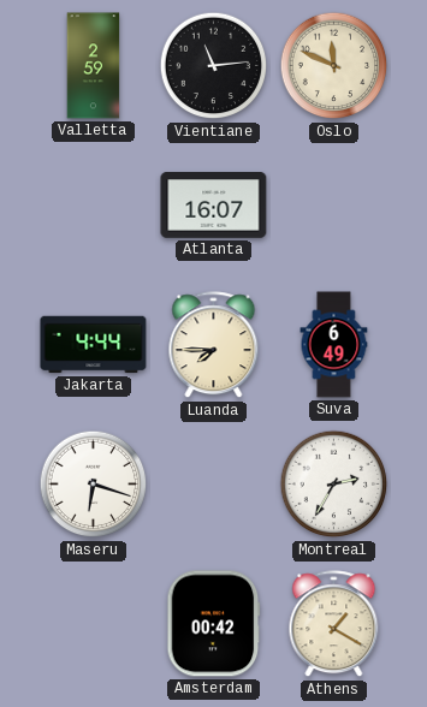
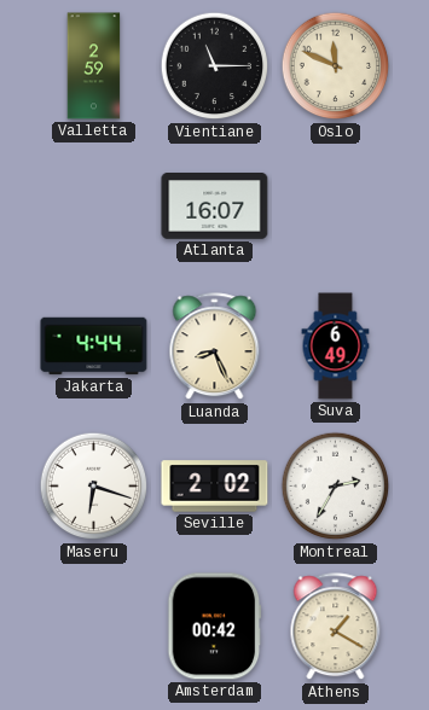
Vientiane: 11:14 -> 11:15
Luanda: 7:45 -> 8:26
Seville: none -> 2:02
